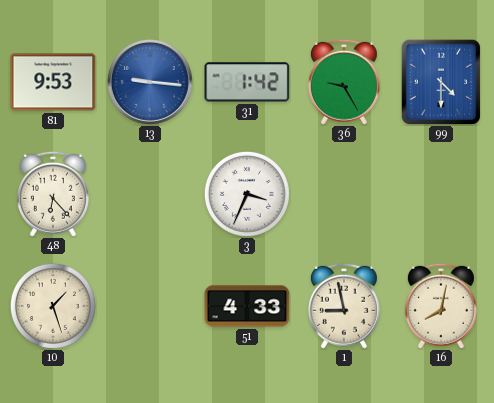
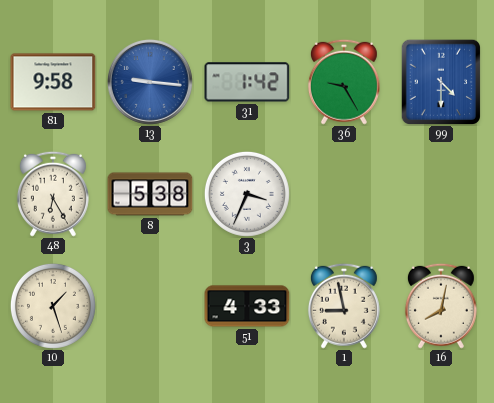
81: 9:53 -> 9:58
48: 6:23 -> 6:25
8: none -> 5:38
